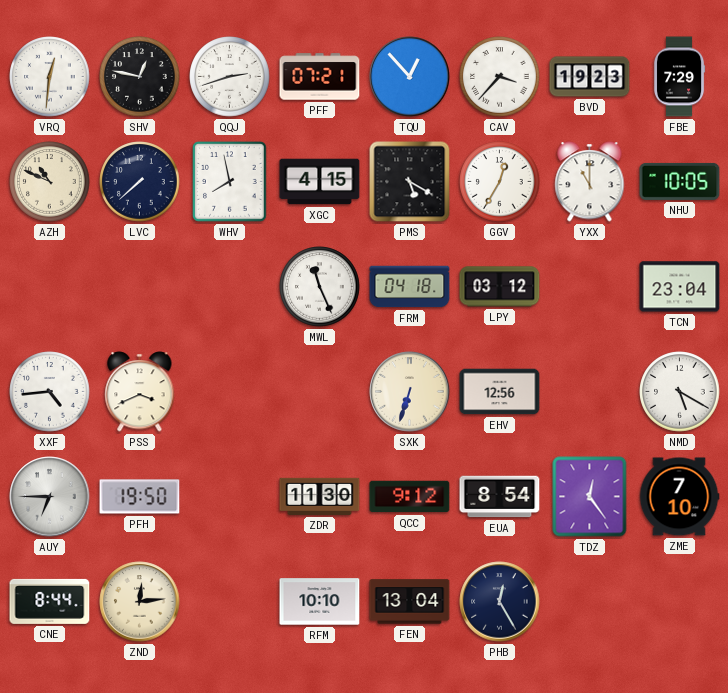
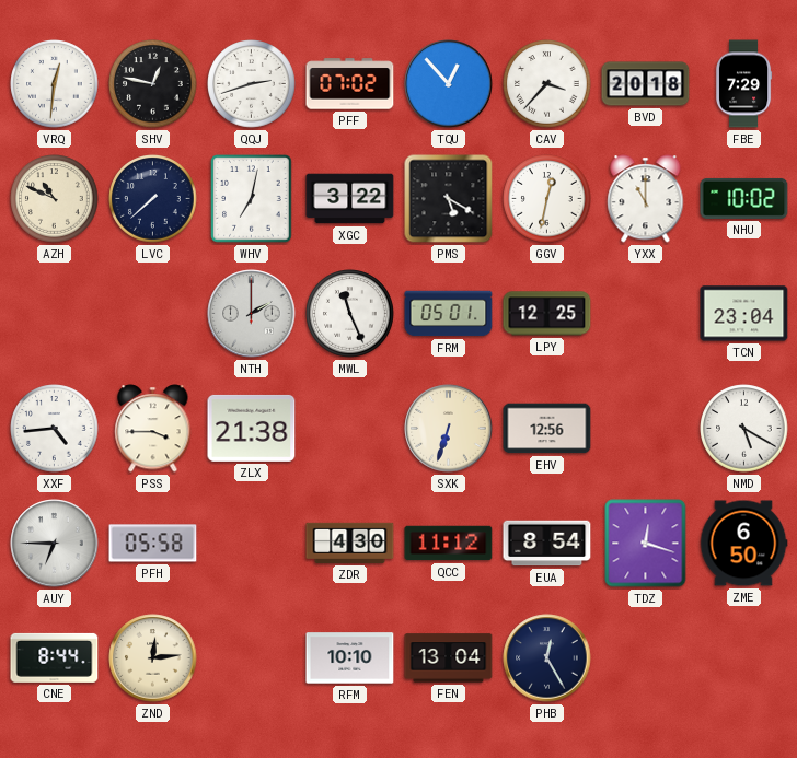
PFF: 07:21 -> 07:02
BVD: 19:23 -> 20:18
WHV: 7:58 -> 7:02
XGC: 4:15 -> 3:22
GGV: 12:35 -> 12:32
NHU: 10:05 -> 10:02
NTH: none -> 2:00
FRM: 04:18 -> 05:01
LPY: 03:12 -> 12:25
PSS: 3:41 -> 3:45
ZLX: none -> 21:38
PFH: 19:50 -> 05:58
ZDR: 11:30 -> 4:30
QCC: 9:12 -> 11:12
TDZ: 12:24 -> 12:18
ZME: 7:10 -> 6:50
